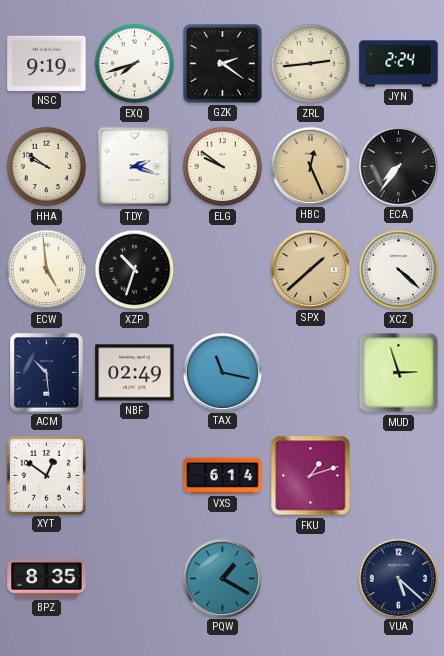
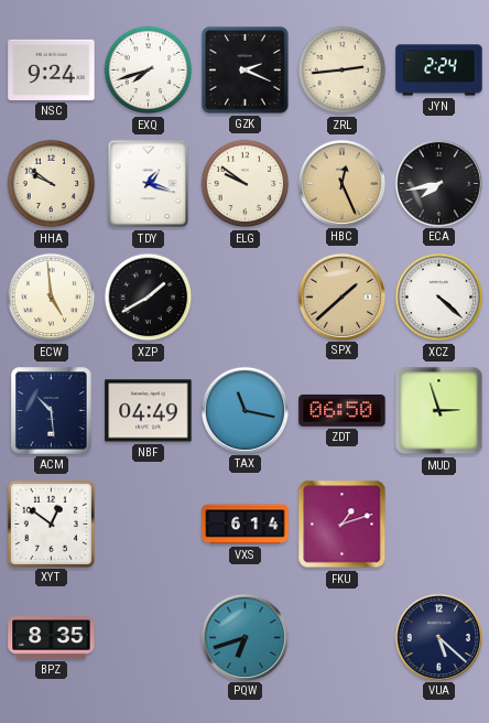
NSC: 9:19 -> 9:24
GZK: 2:21 -> 2:19
TDY: 2:18 -> 1:18
ECA: 7:36 -> 7:43
XZP: 10:33 -> 1:40
NBF: 02:49 -> 04:49
ZDT: none -> 06:50
PQW: 1:20 -> 6:42
